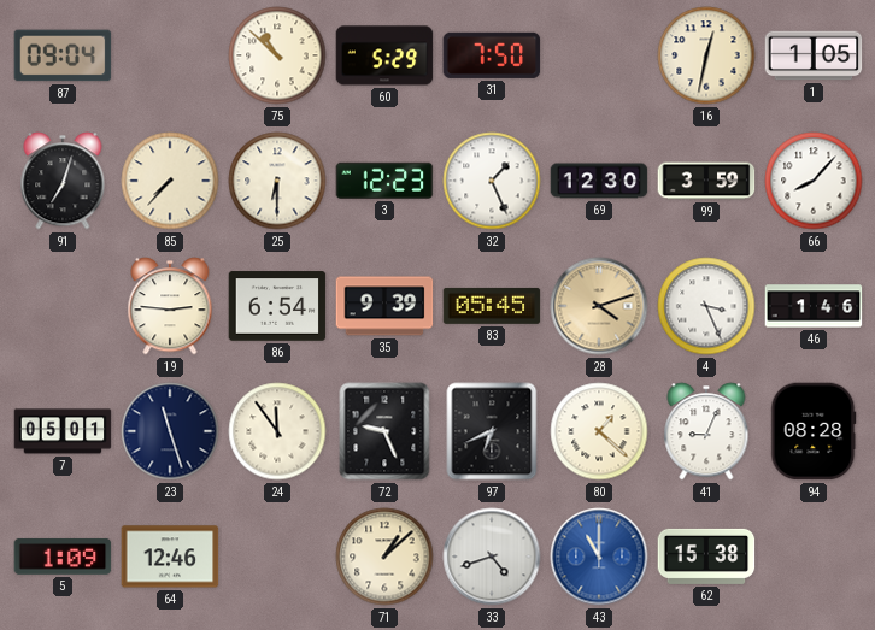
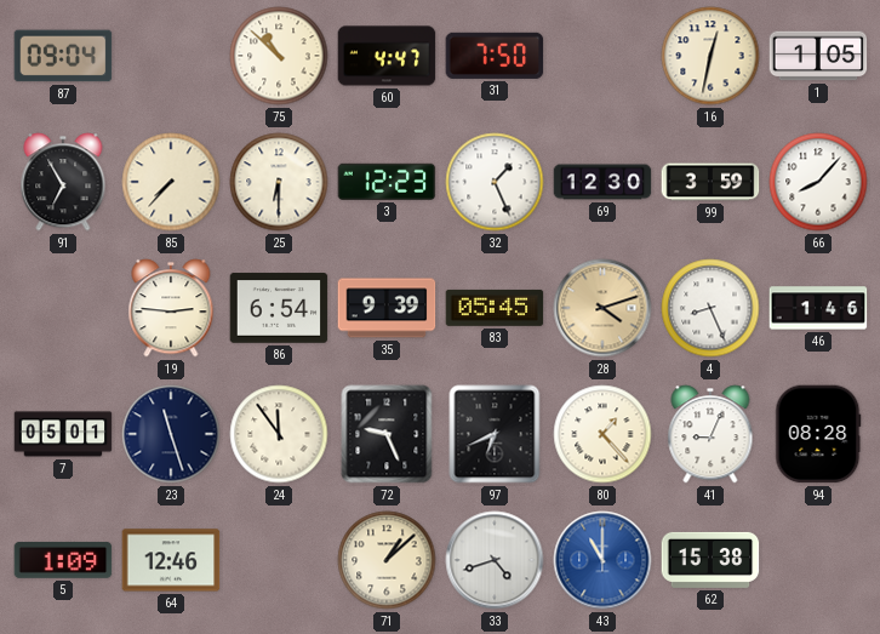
60: 5:29 -> 4:47
91: 7:03 -> 6:55
4: 3:26 -> 8:26
80: 1:22 -> 1:23
